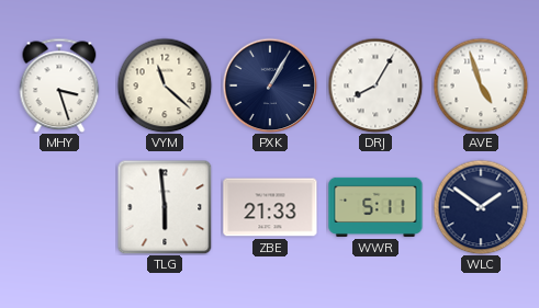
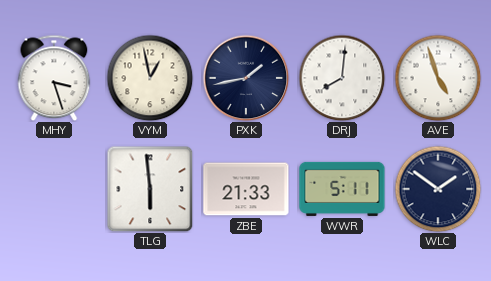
VYM: 11:22 -> 12:58
PXK: 1:05 -> 1:43
DRJ: 8:05 -> 8:01
